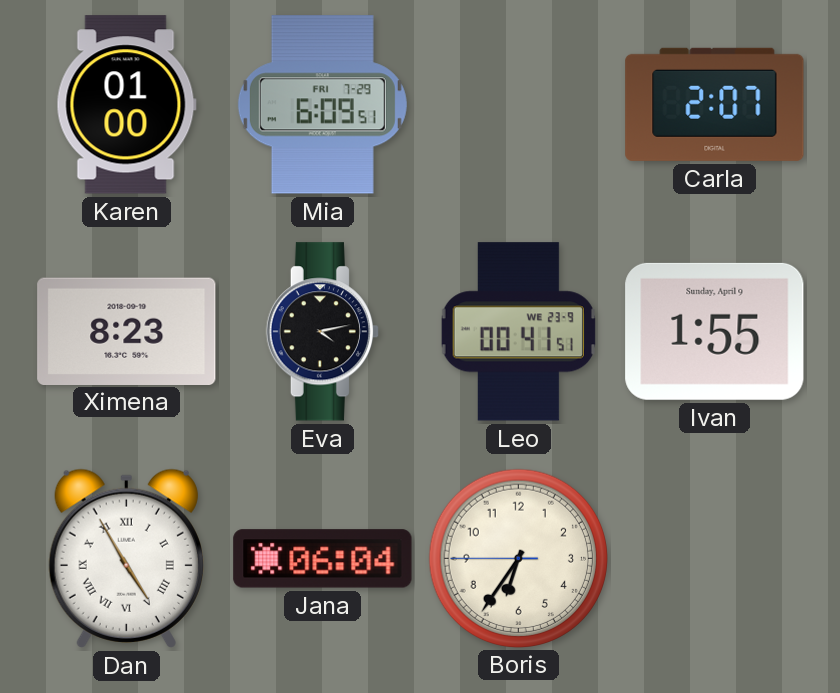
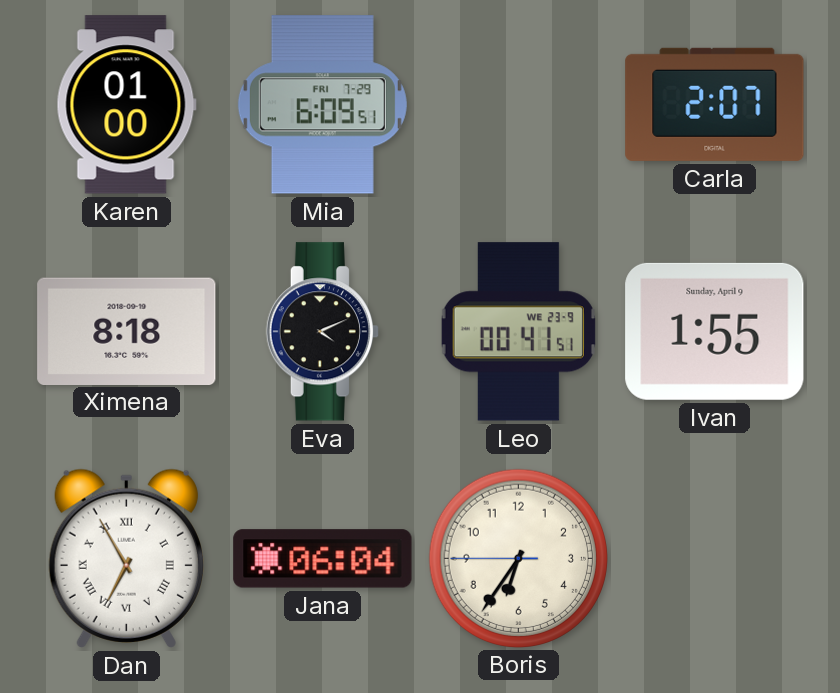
Ximena: 8:23 -> 8:18
Eva: 4:13 -> 4:11
Dan: 4:55 -> 6:55
